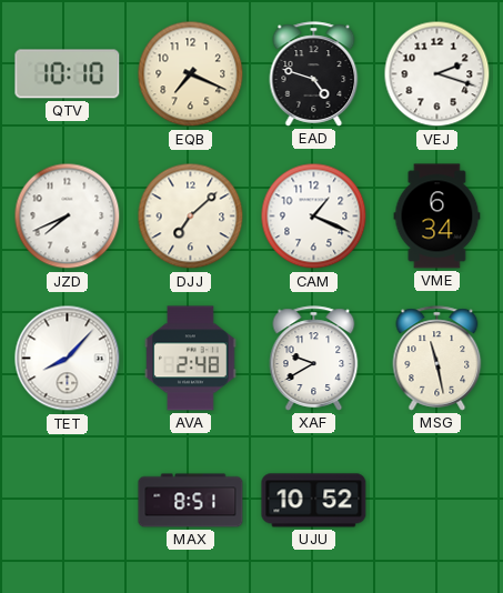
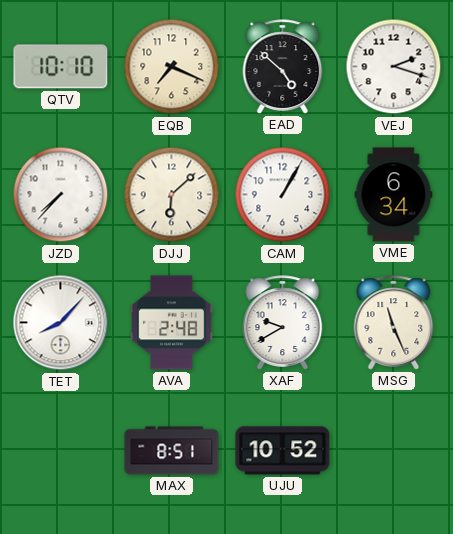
EAD: 4:48 -> 4:52
JZD: 7:41 -> 7:37
DJJ: 7:08 -> 6:08
CAM: 1:19 -> 1:05
MSG: 11:28 -> 11:26
